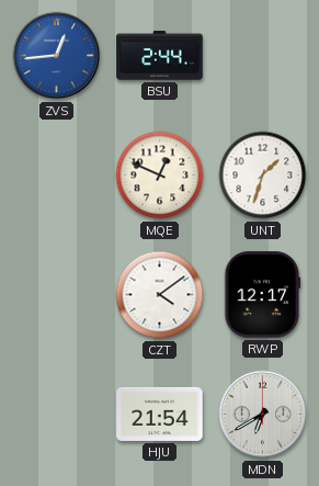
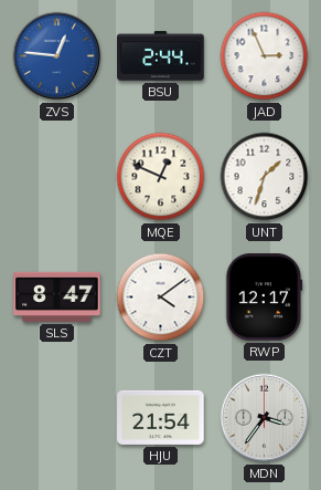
ZVS: 12:44 -> 12:46
JAD: none -> 2:56
SLS: none -> 8:47
MDN: 6:40 -> 3:36
